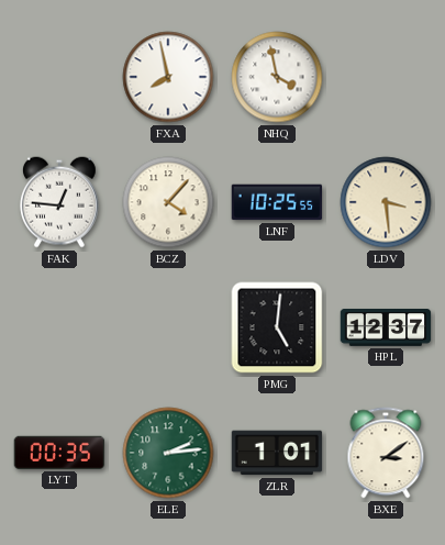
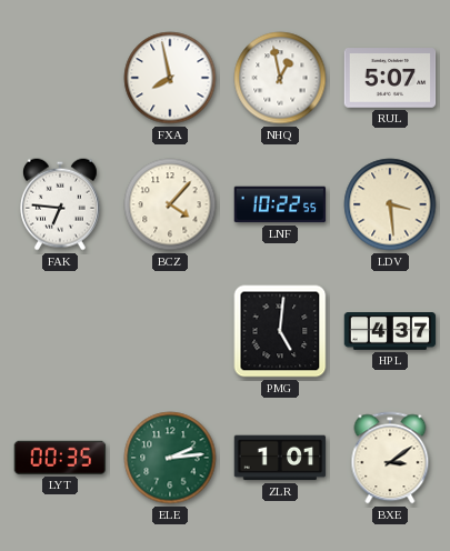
NHQ: 3:58 -> 12:58
RUL: none -> 5:07
FAK: 12:46 -> 6:46
LNF: 10:25 -> 10:22
HPL: 12:37 -> 4:37
